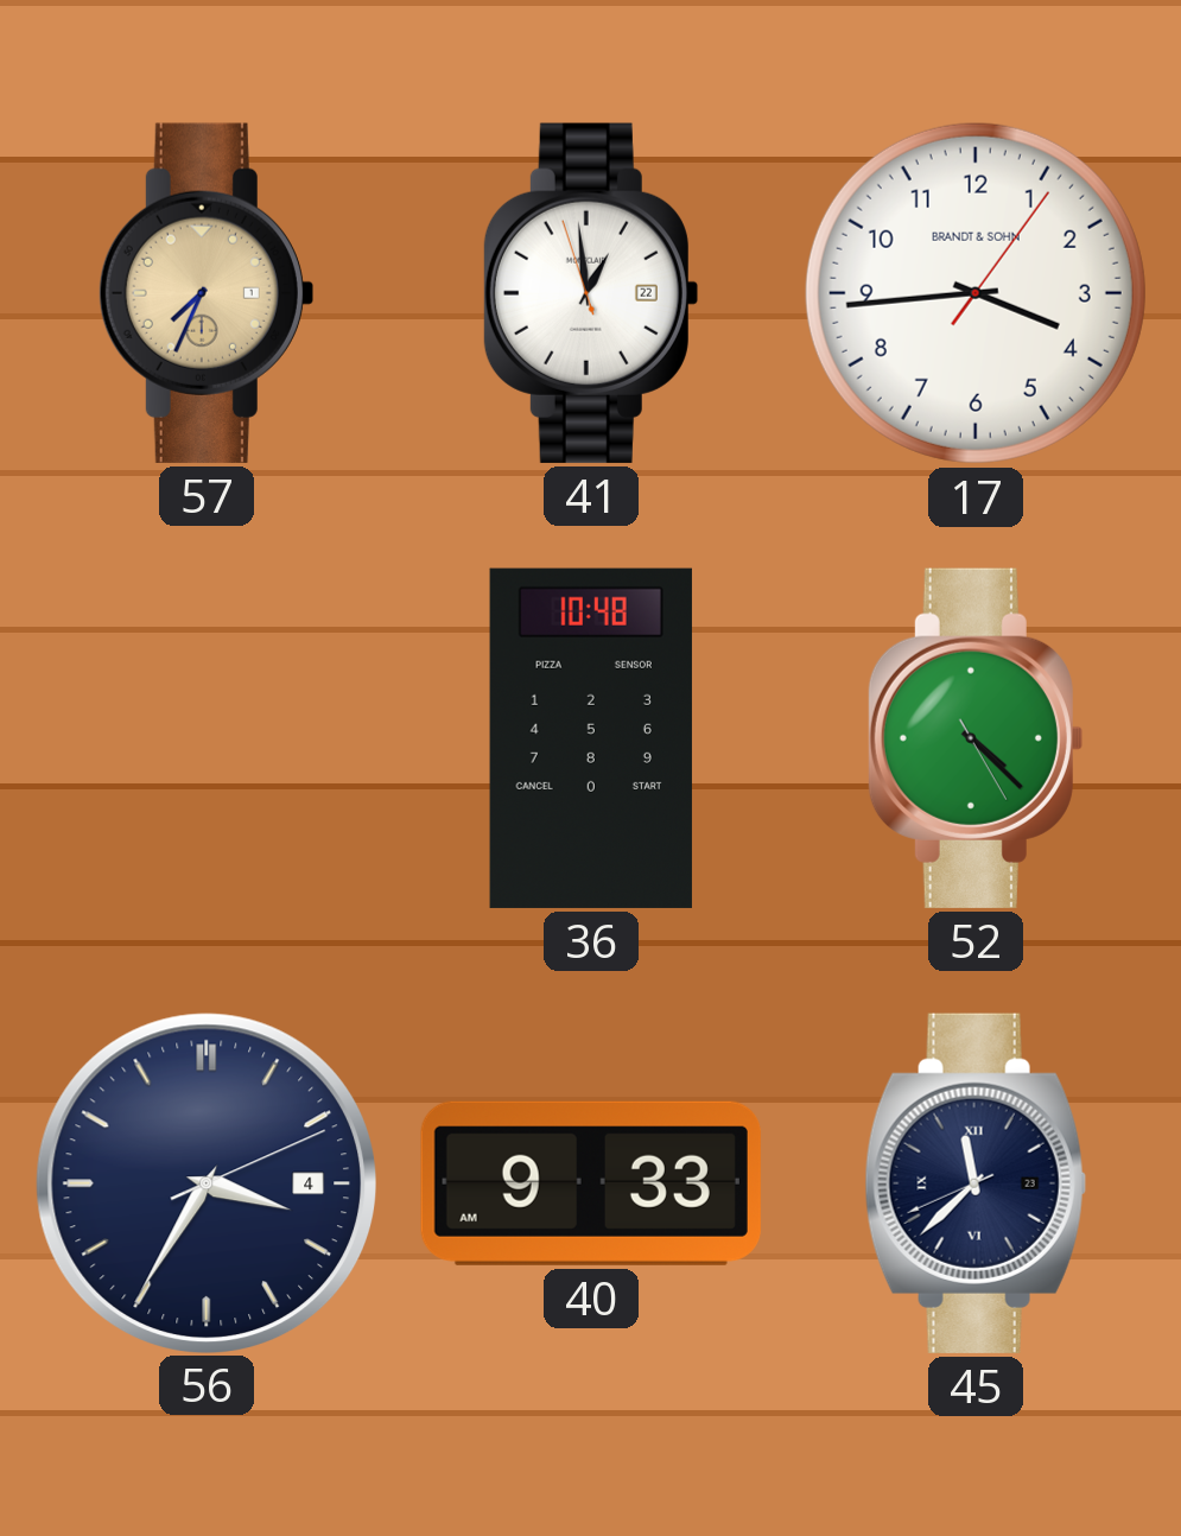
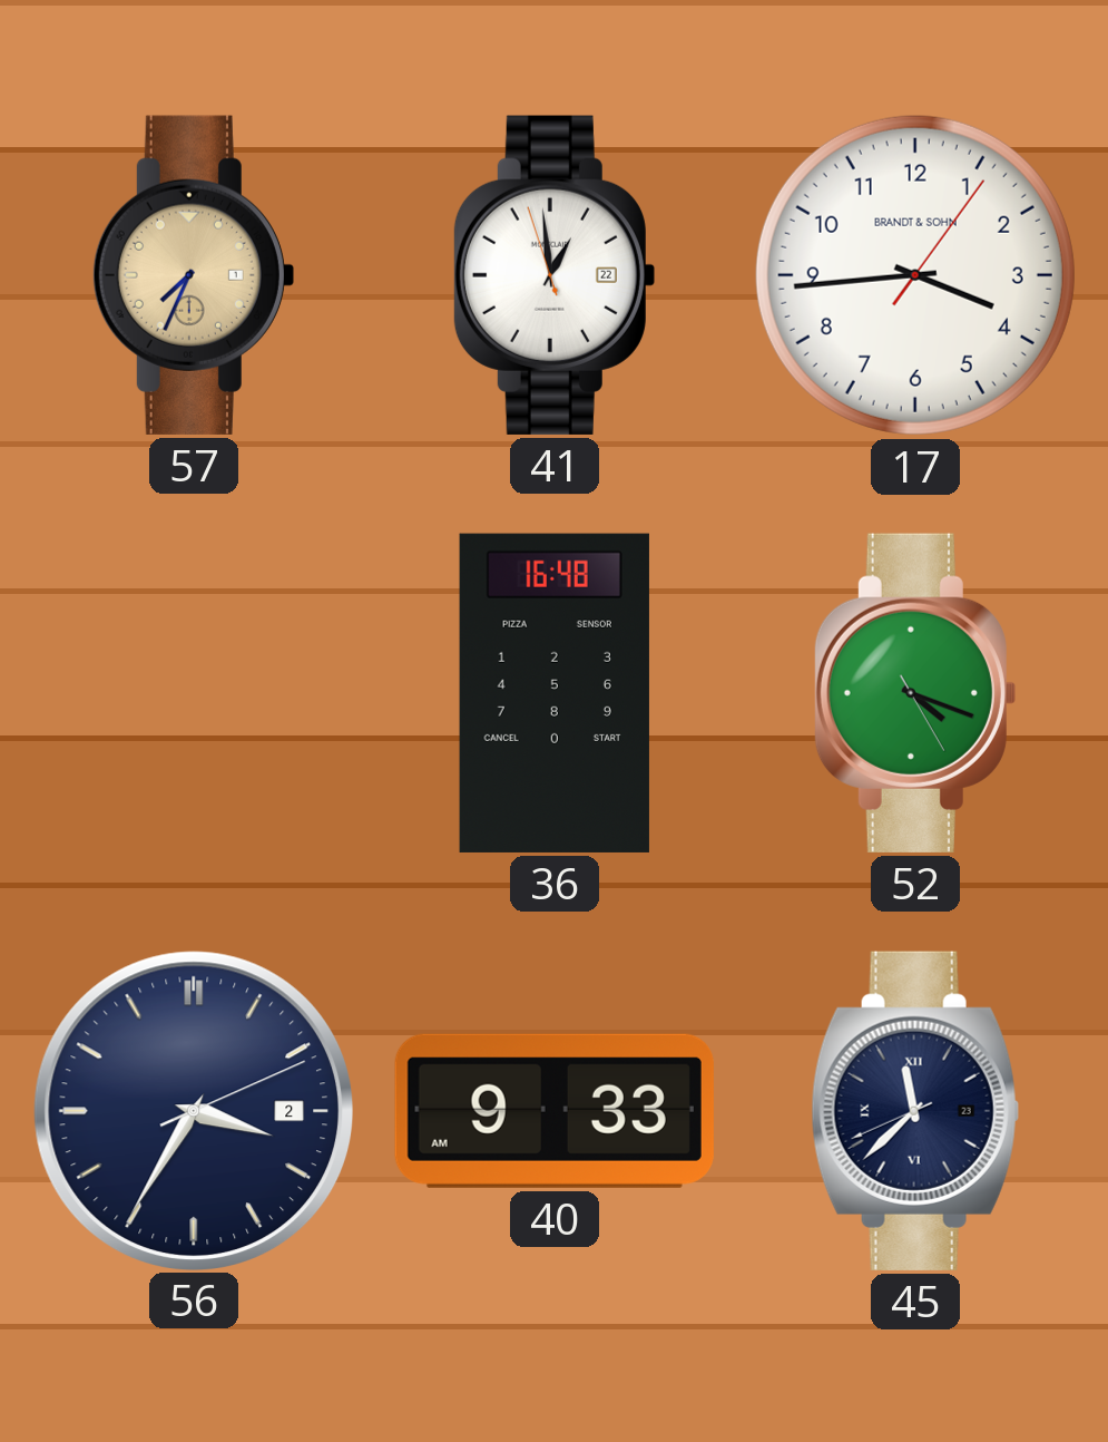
36: 10:48 -> 16:48
52: 4:22 -> 4:18
56 date: 4 -> 2
